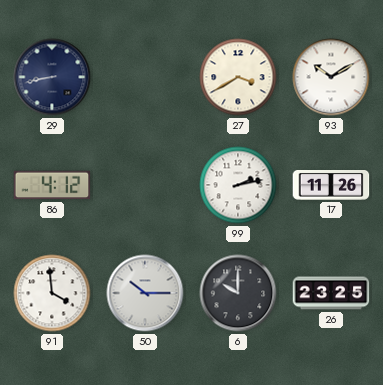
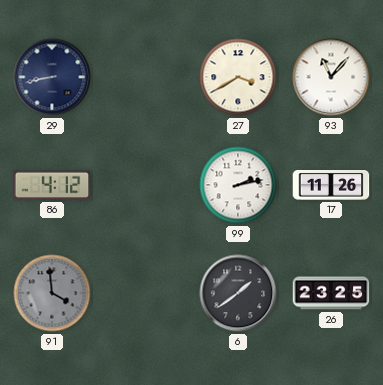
93: 10:10 -> 11:07
91 dial: white -> grey
50: 10:15 -> none
6: 10:00 -> 1:39
